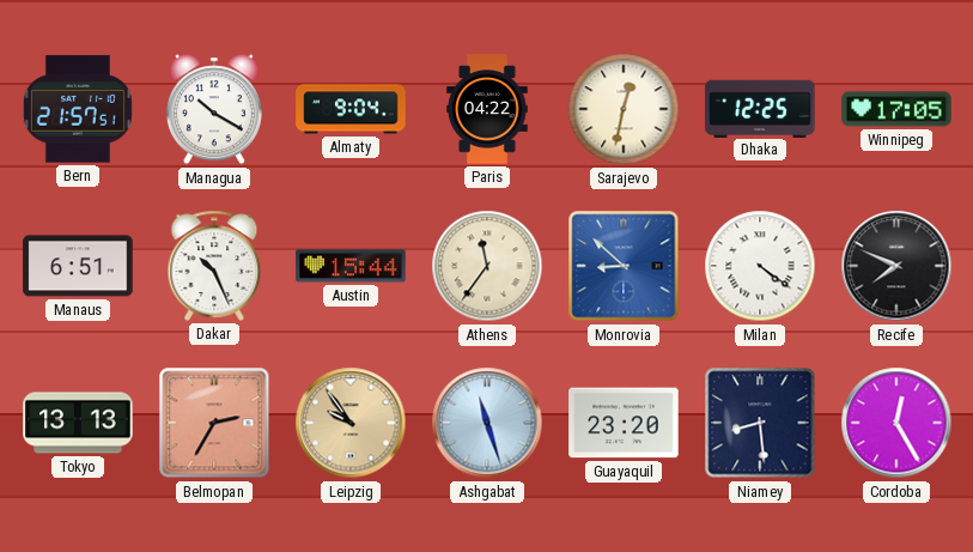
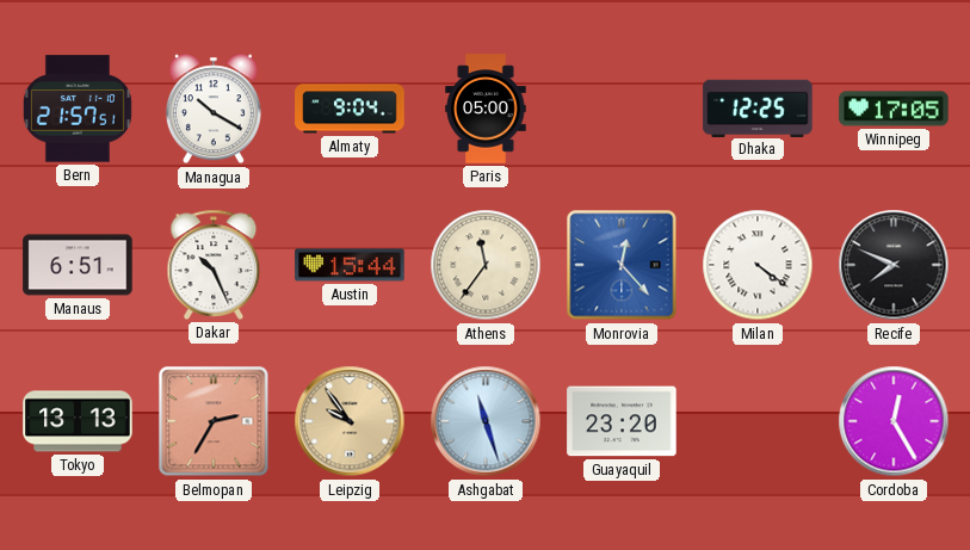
Paris: 04:22 -> 05:00
Sarajevo: 12:32 -> none
Monrovia: 8:52 -> 12:23
Niamey: 8:29 -> none
